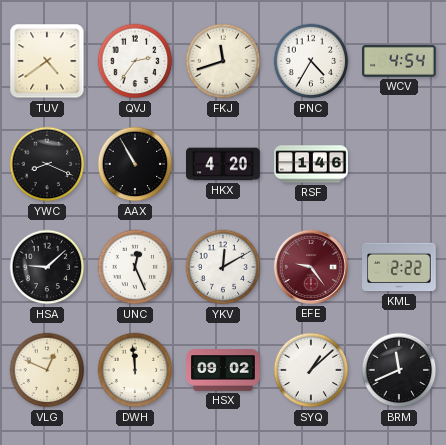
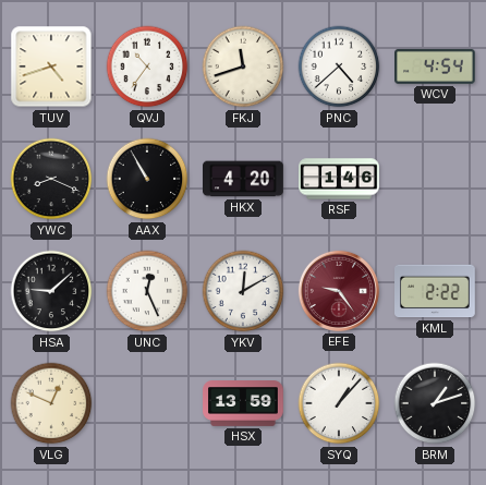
TUV: 4:39 -> 4:42
QVJ: 2:36 -> 10:36
PNC: 4:35 -> 4:38
DWH: 11:59 -> none
HSX: 09:02 -> 13:59
SYQ: 1:08 -> 1:07
BRM: 11:41 -> 1:12
